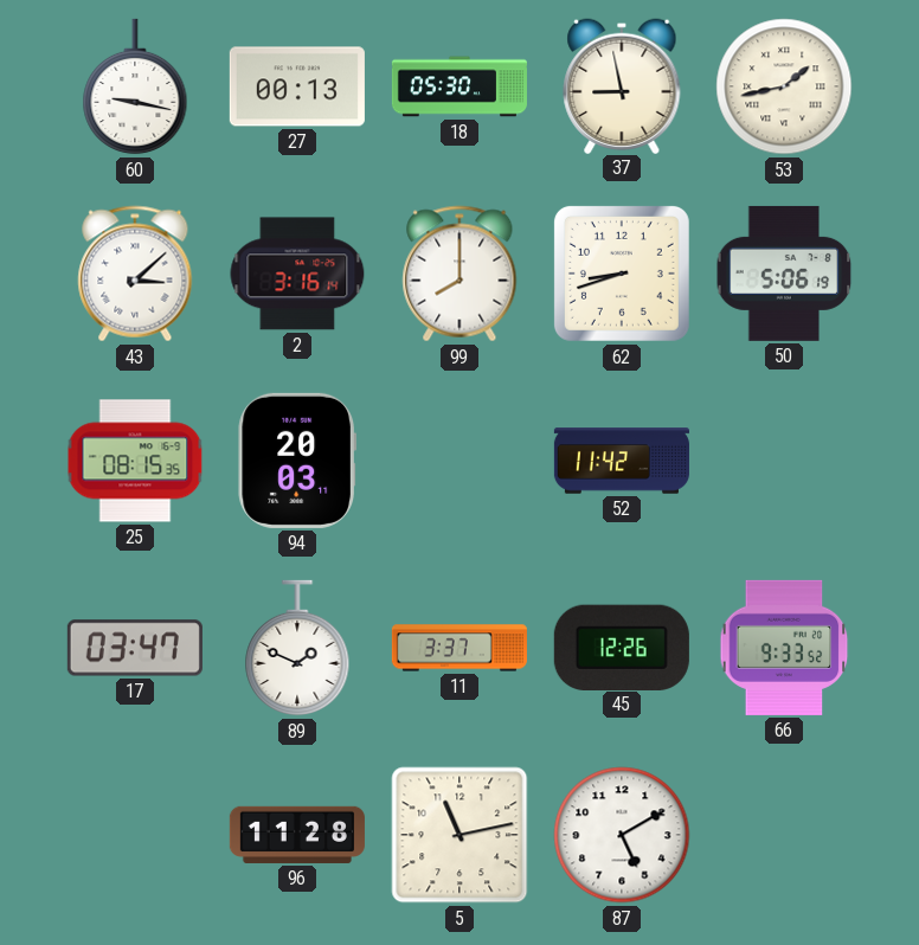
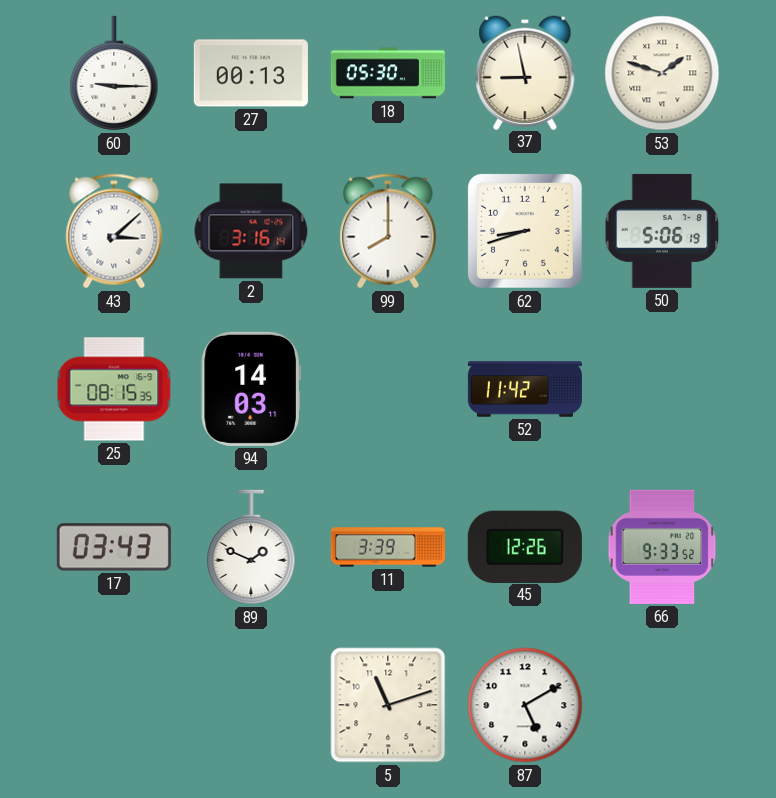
60: 9:17 -> 9:15
53: 1:43 -> 1:48
94: 20:03 -> 14:03
17: 03:47 -> 03:43
11: 3:37 -> 3:39
96: 11:28 -> none
5: 11:13 -> 11:12
